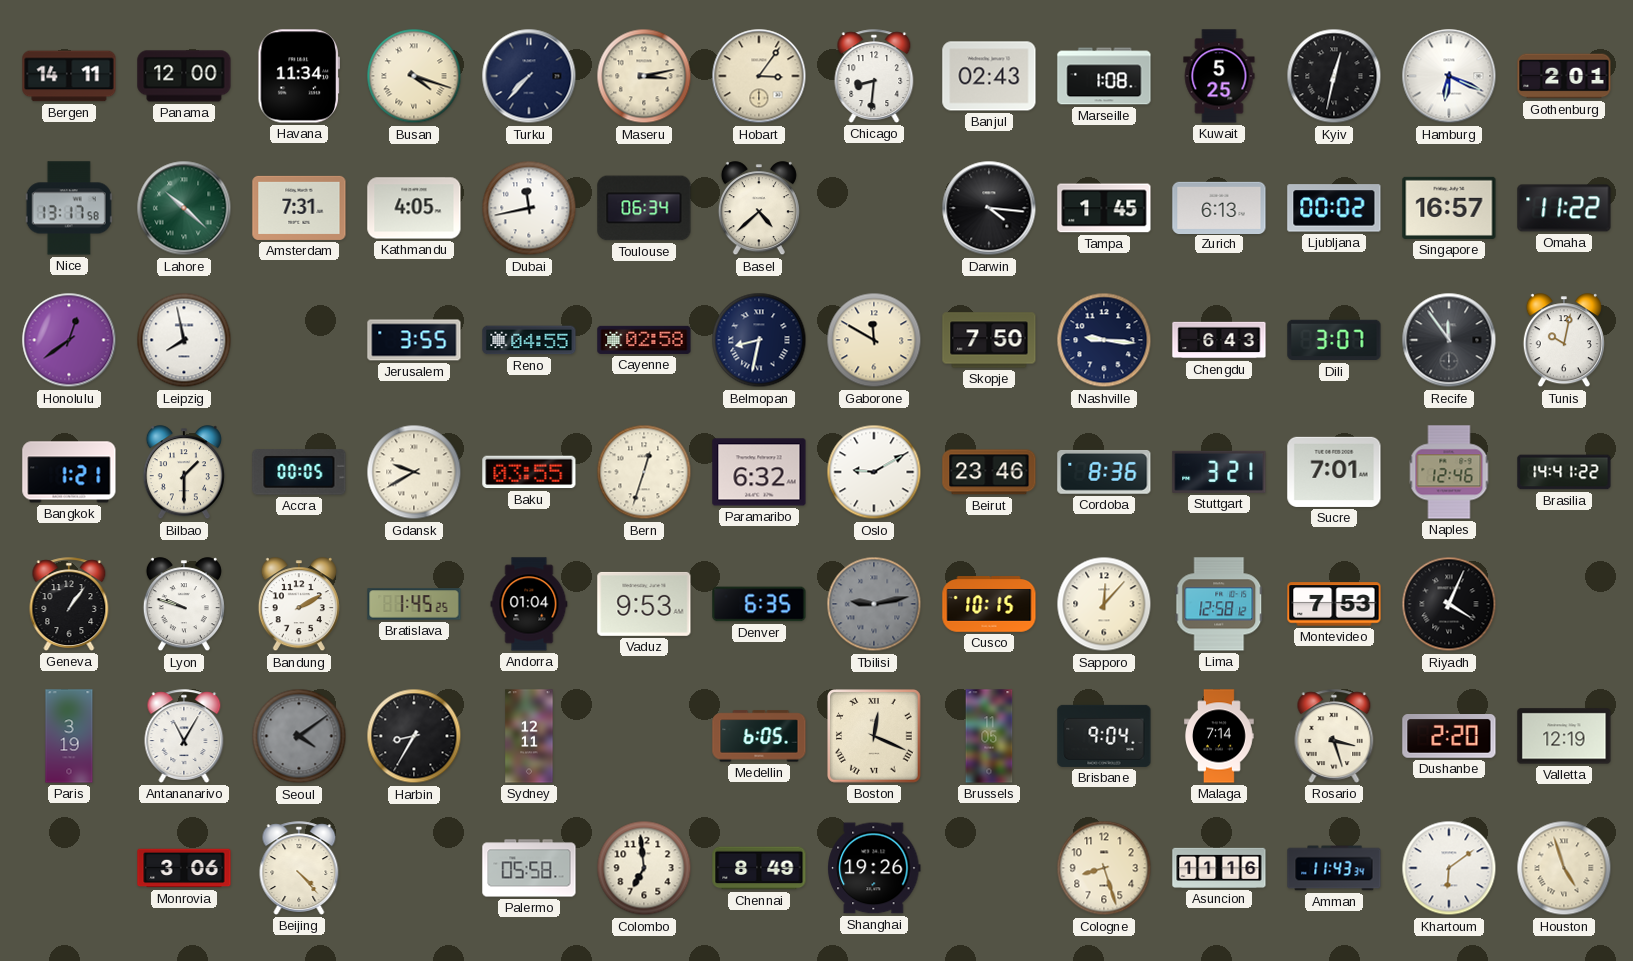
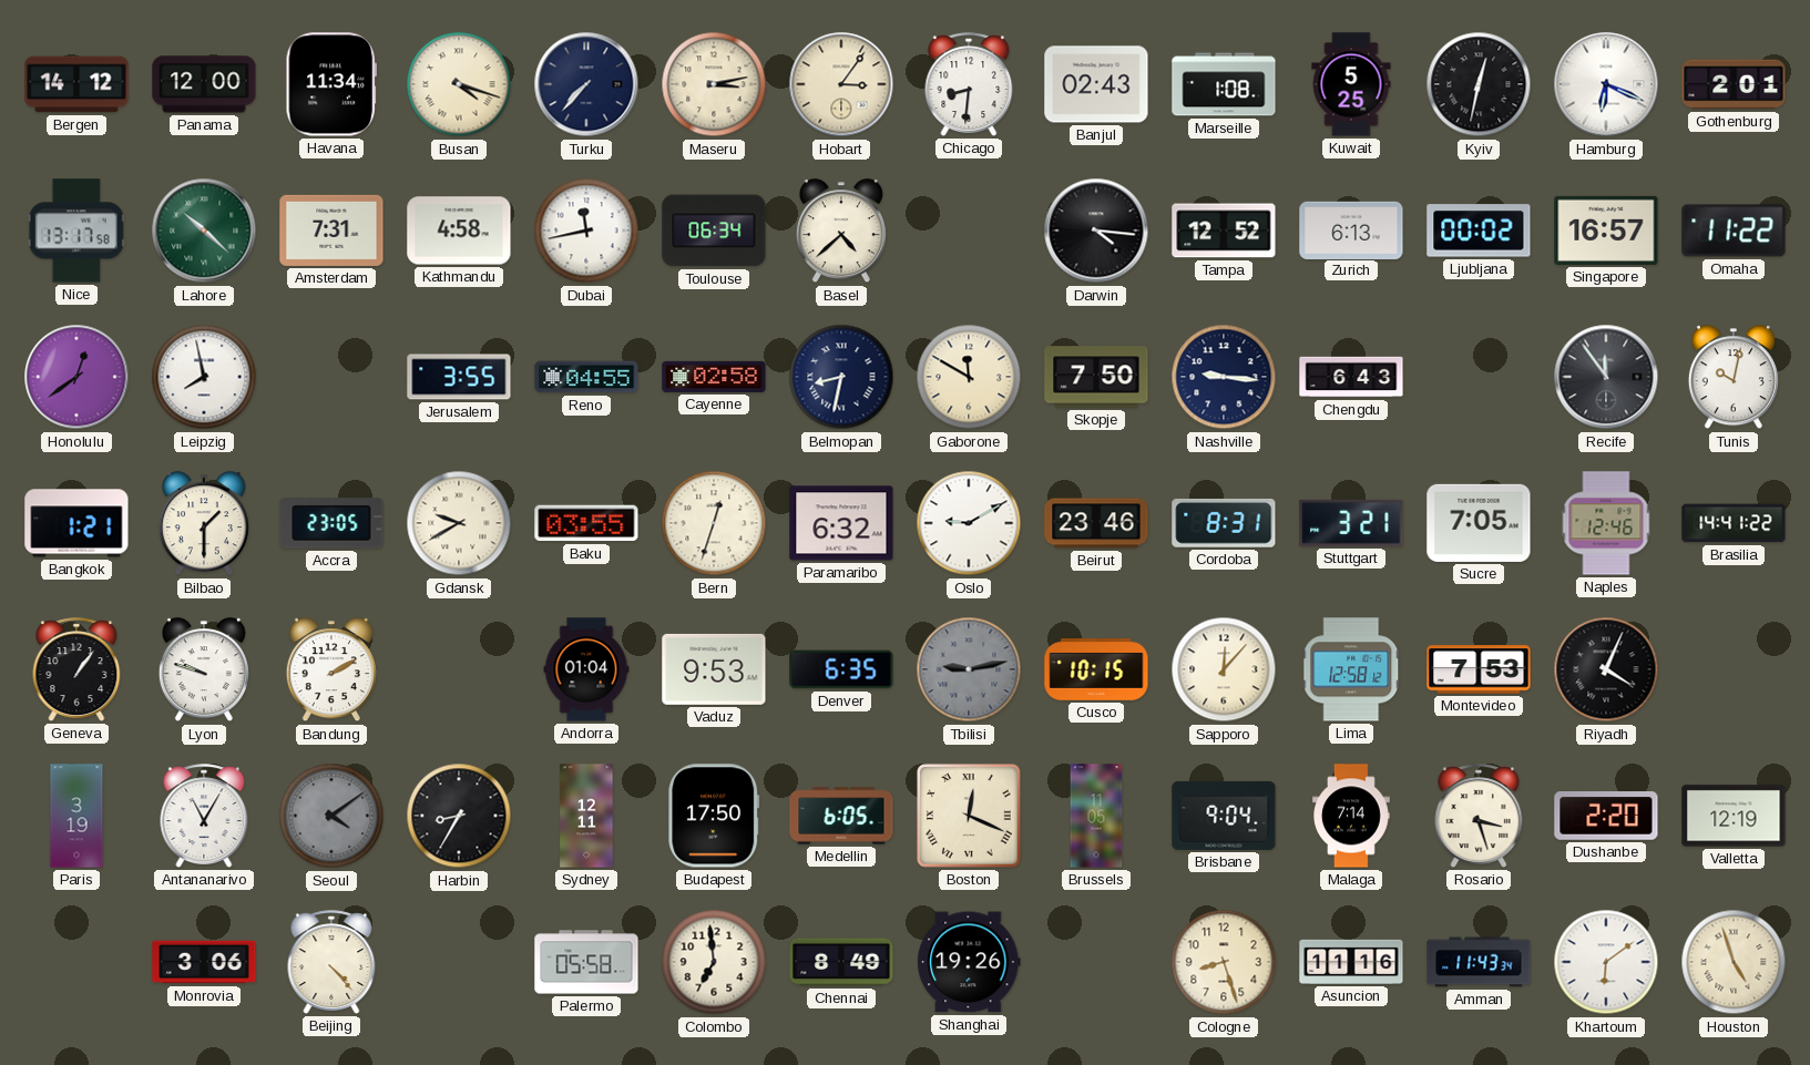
Bergen: 14:11 -> 14:12
Kathmandu: 4:05 -> 4:58
Tampa: 1:45 -> 12:52
Dili: 3:07 -> none
Accra: 00:05 -> 23:05
Cordoba: 8:36 -> 8:31
Sucre: 7:01 -> 7:05
Bratislava: 1:45 -> none
Budapest: none -> 17:50
